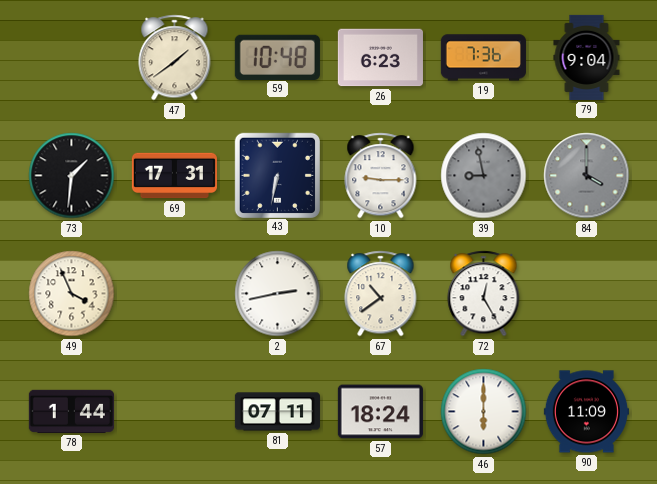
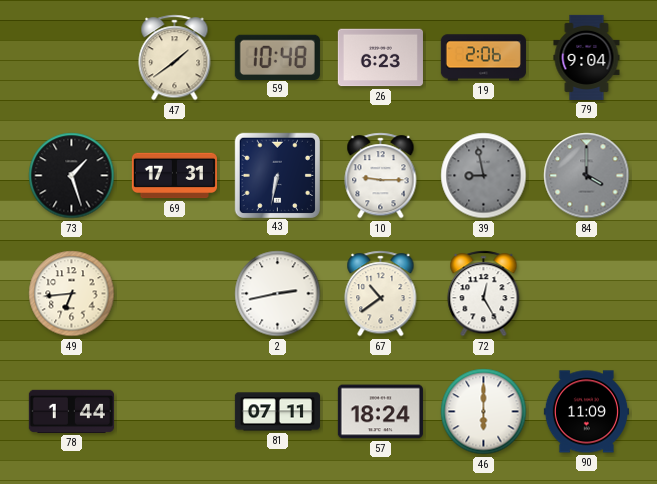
19: 7:36 -> 2:06
73: 1:31 -> 1:27
49: 3:56 -> 6:44
